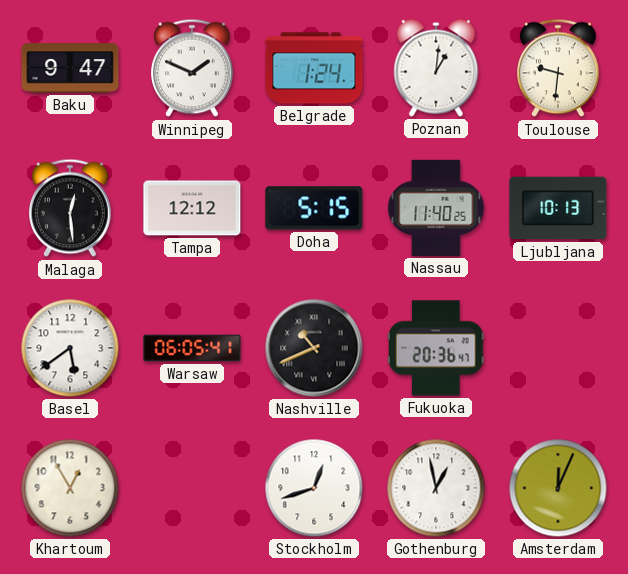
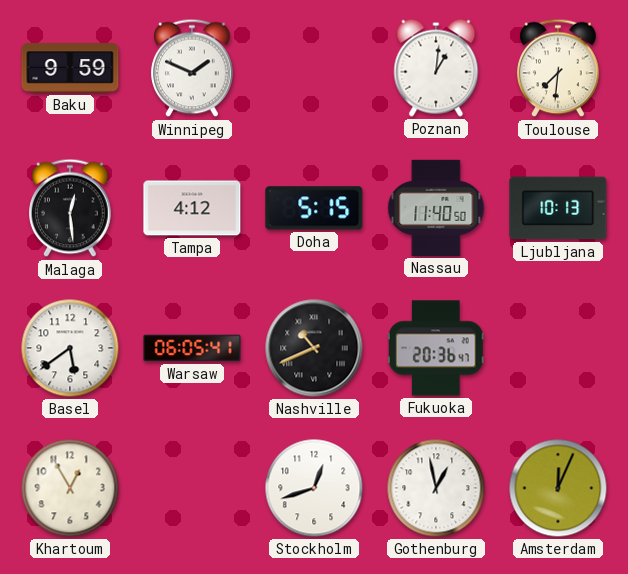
Baku: 9:47 -> 9:59
Belgrade: 1:24 -> none
Toulouse: 9:31 -> 7:31
Tampa: 12:12 -> 4:12
Nassau: 11:40:25 -> 11:40:50
